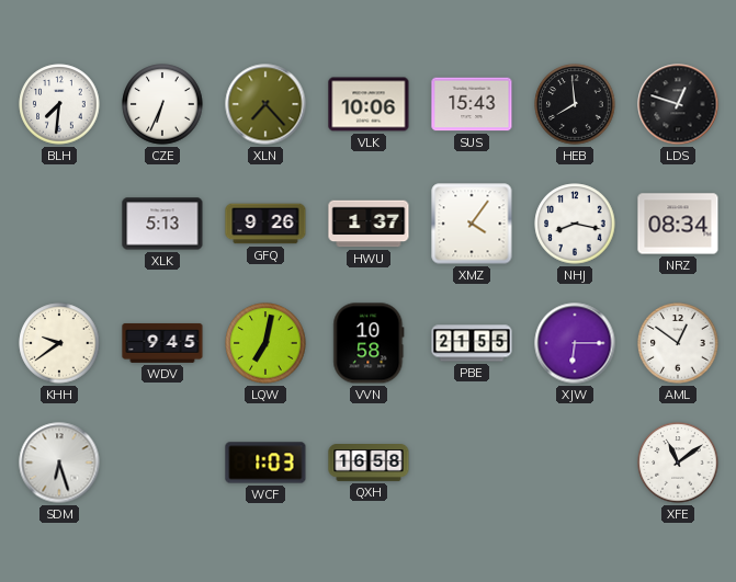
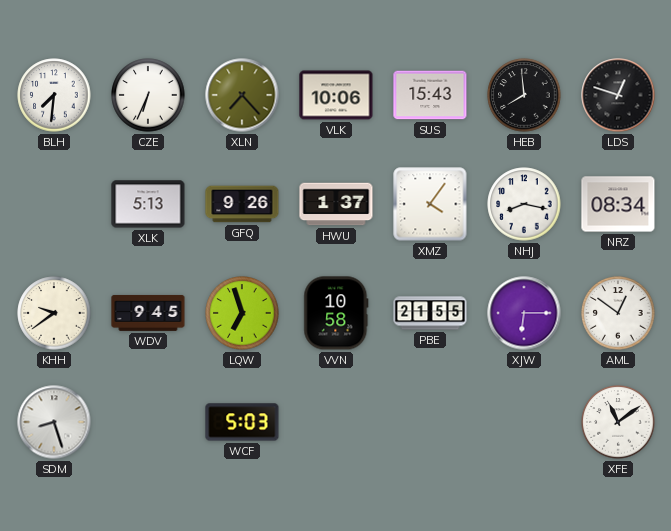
LQW: 7:02 -> 6:57
SDM: 6:27 -> 8:27
WCF: 1:03 -> 5:03
QXH: 16:58 -> none
